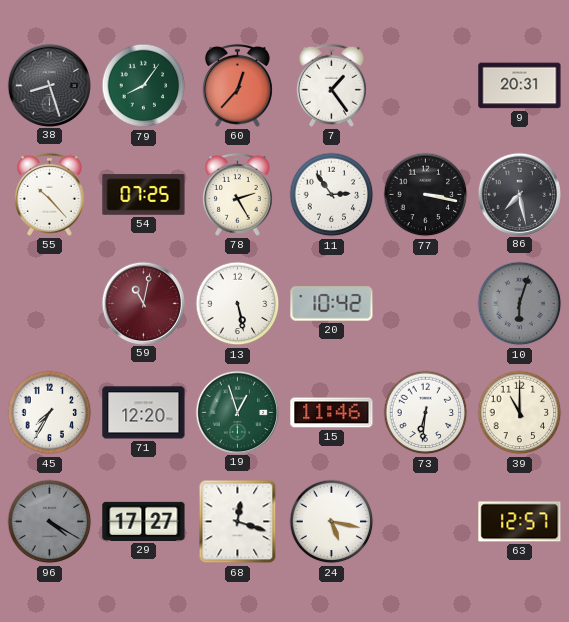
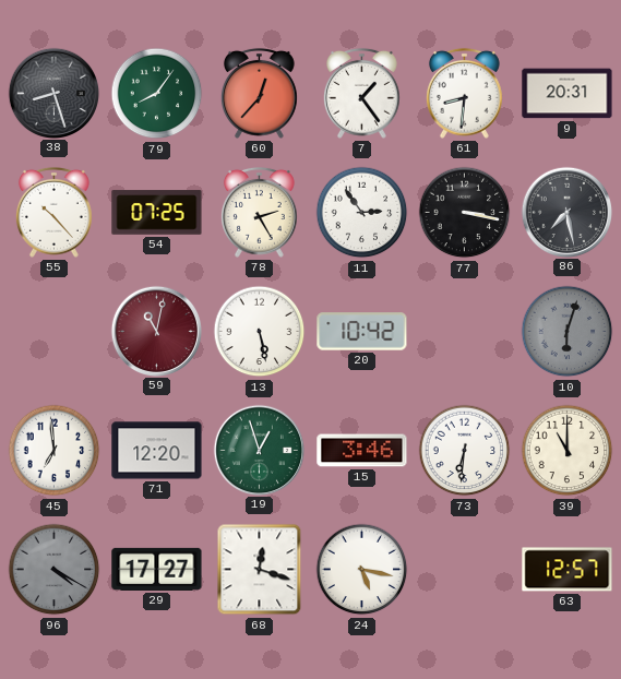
61: none -> 8:31
45: 7:35 -> 6:59
15: 11:46 -> 3:46
